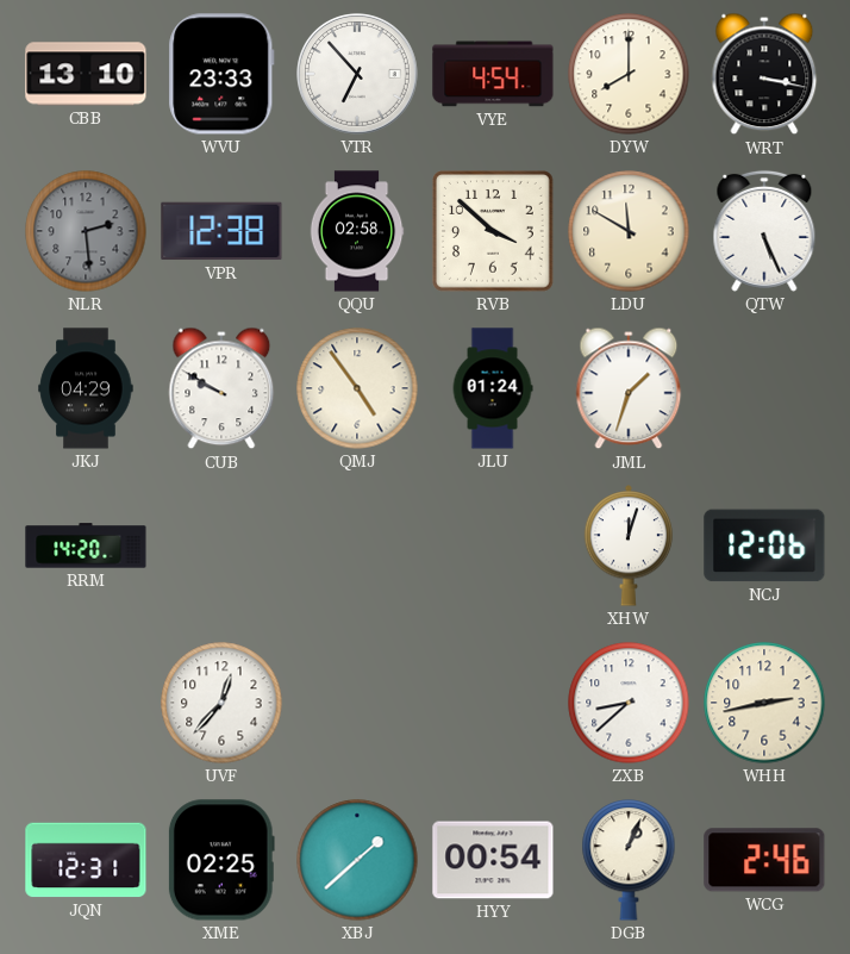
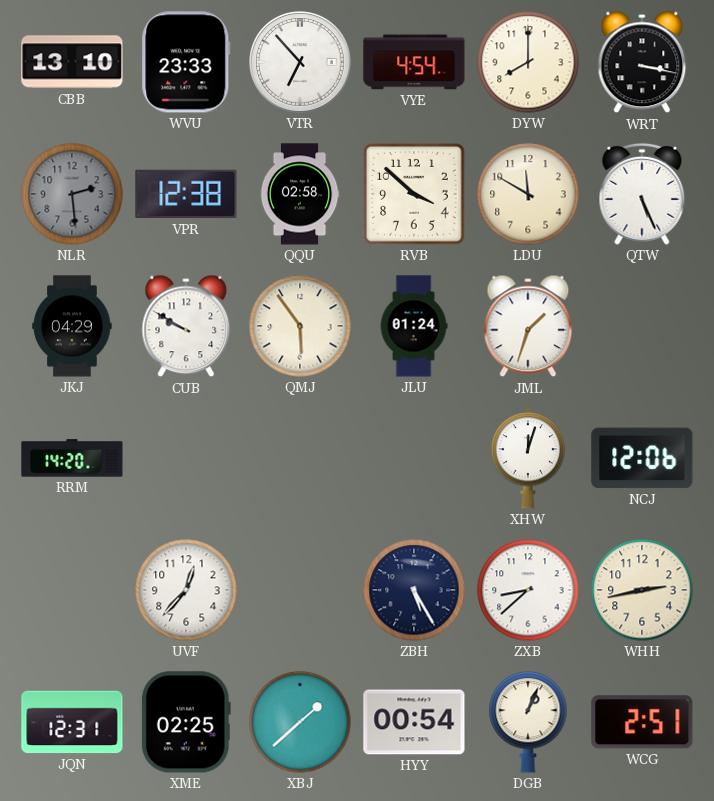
QMJ: 4:54 -> 5:54
ZBH: none -> 5:25
WCG: 2:46 -> 2:51
